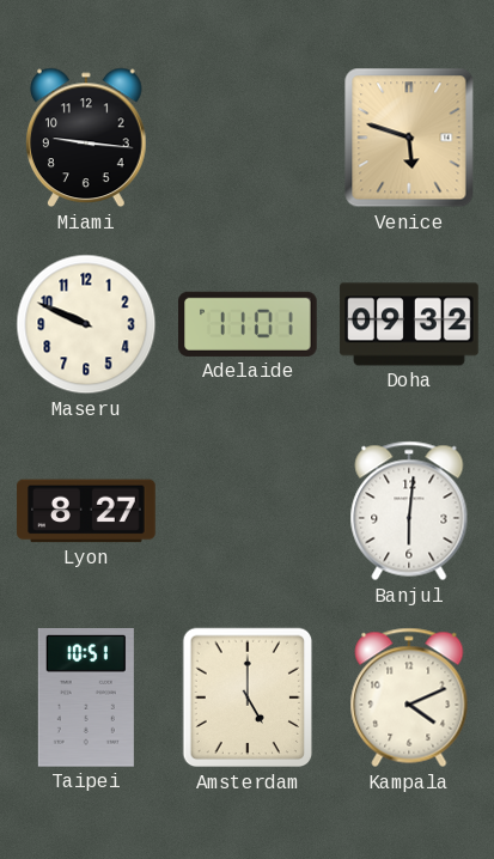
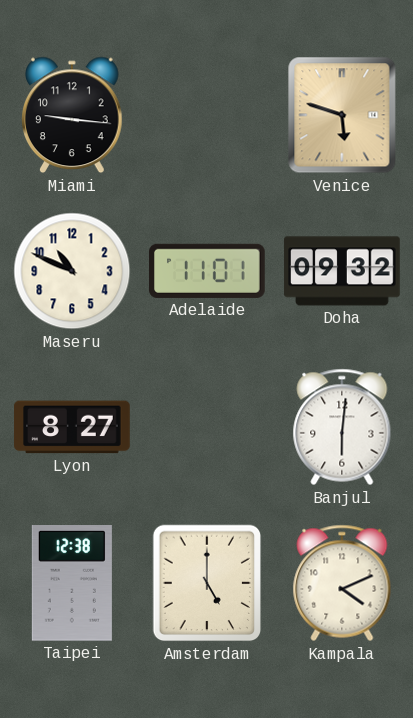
Maseru: 9:49 -> 10:49
Taipei: 10:51 -> 12:38
